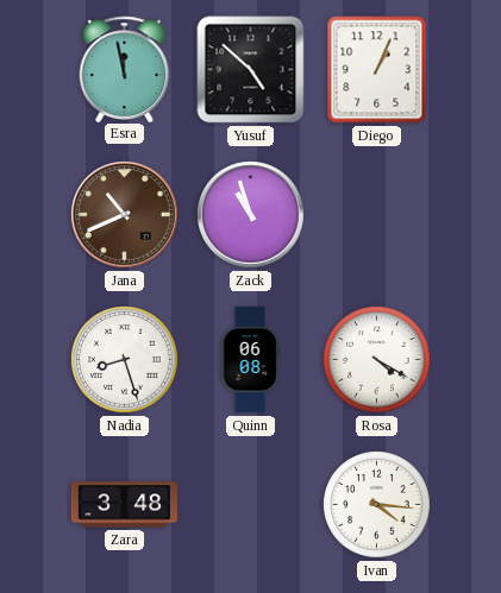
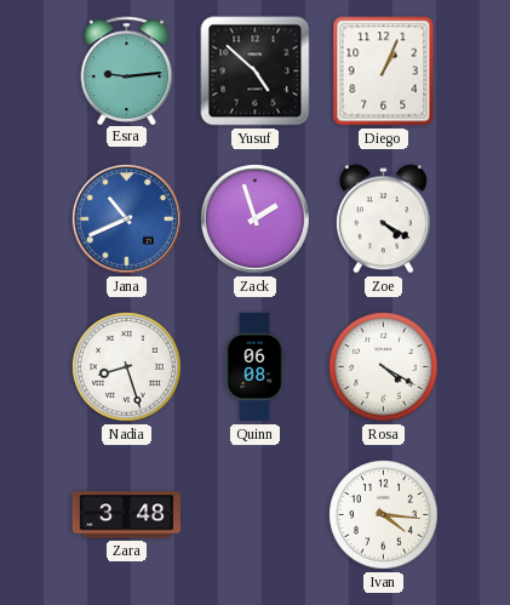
Esra: 11:58 -> 9:14
Jana dial: brown -> blue
Zack: 10:57 -> 1:57
Zoe: none -> 4:20
